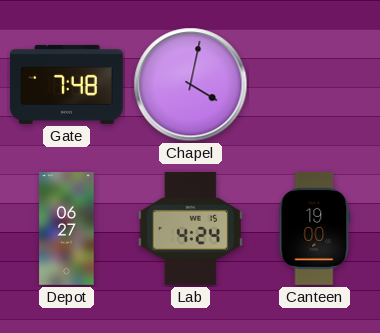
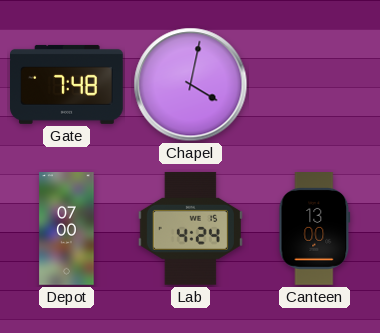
Depot: 06:27 -> 07:00
Canteen: 19:00 -> 13:00
